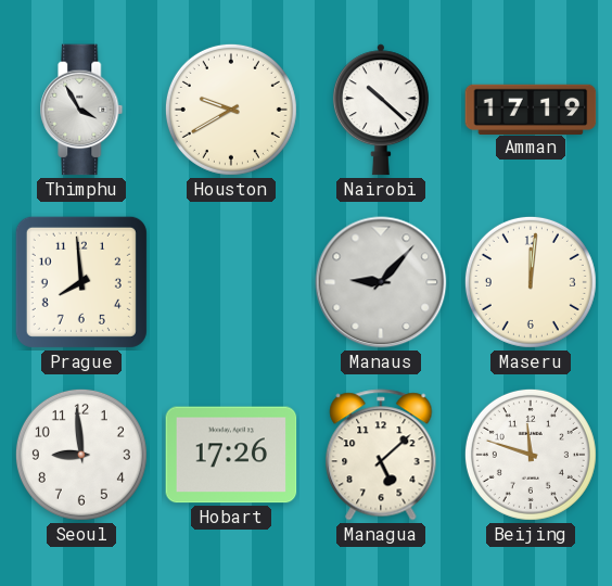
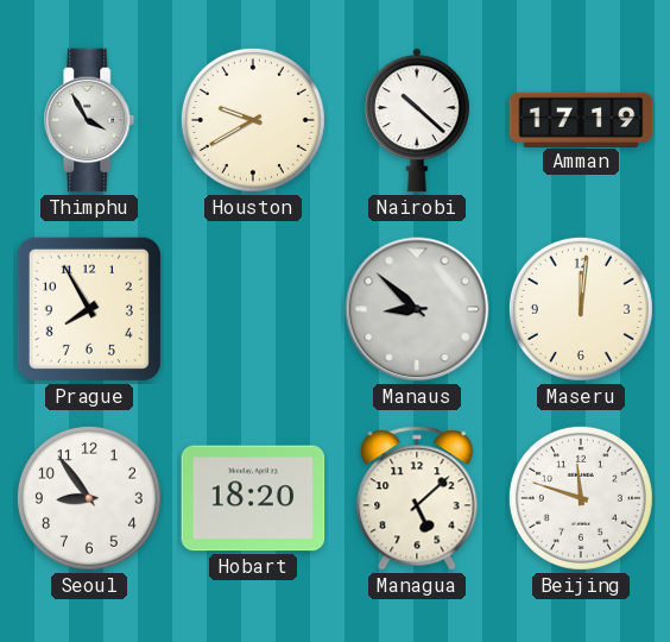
Prague: 7:59 -> 7:55
Manaus: 9:07 -> 8:52
Seoul: 8:59 -> 8:54
Hobart: 17:26 -> 18:20
